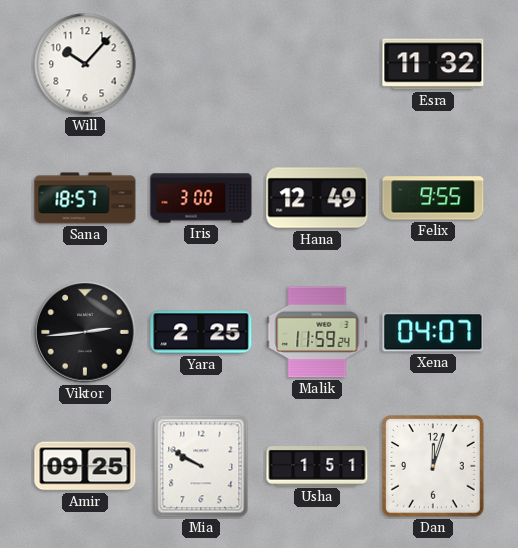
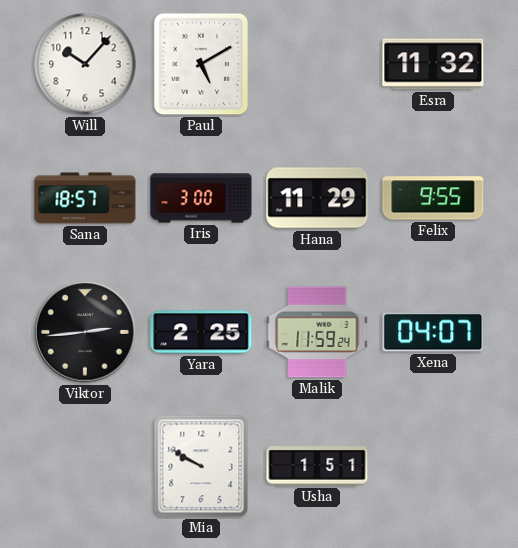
Paul: none -> 5:10
Hana: 12:49 -> 11:29
Amir: 09:25 -> none
Dan: 12:03 -> none
